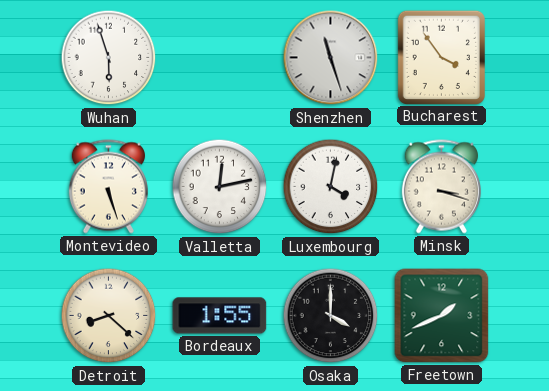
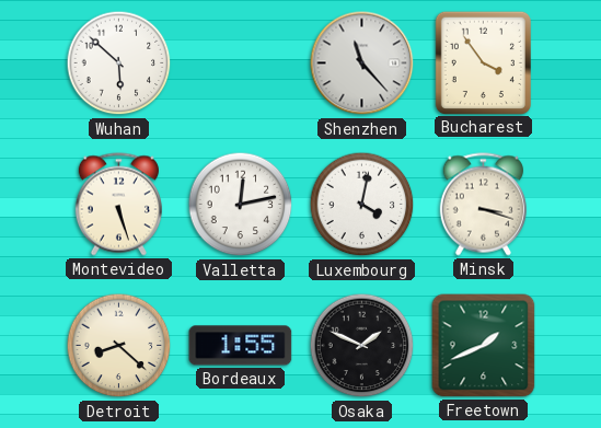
Wuhan: 5:57 -> 5:52
Shenzhen: 11:27 -> 11:23
Osaka: 4:00 -> 1:49
